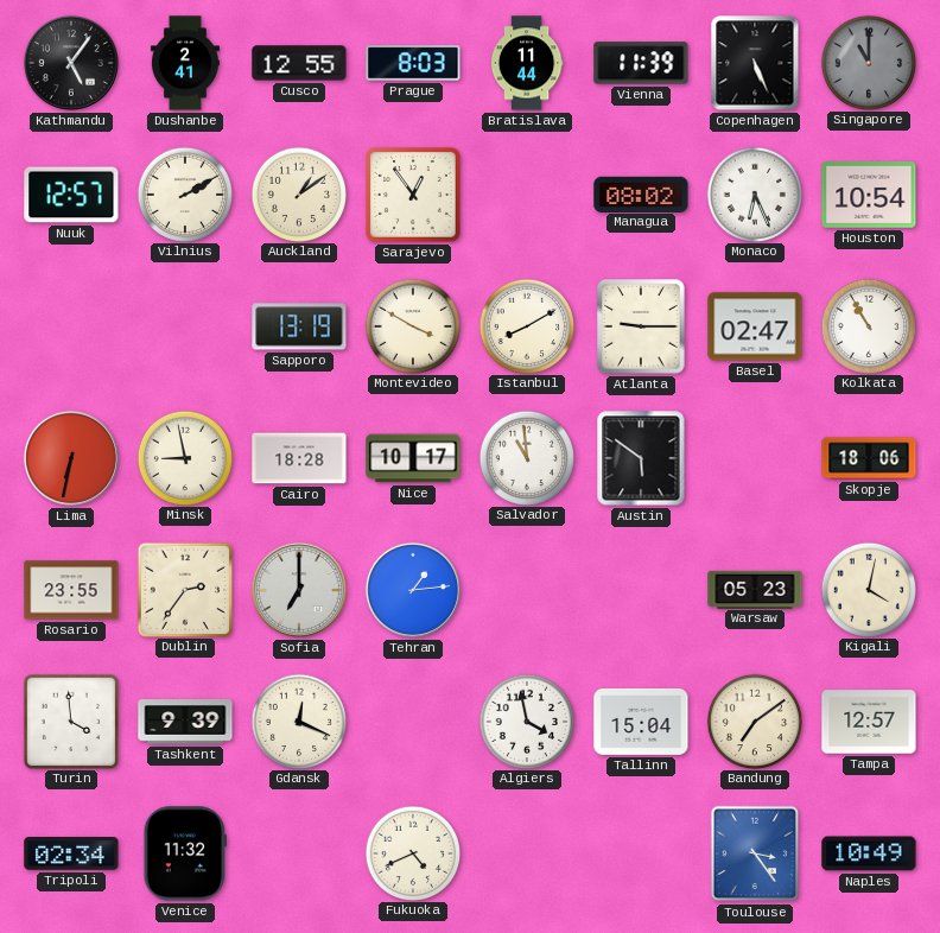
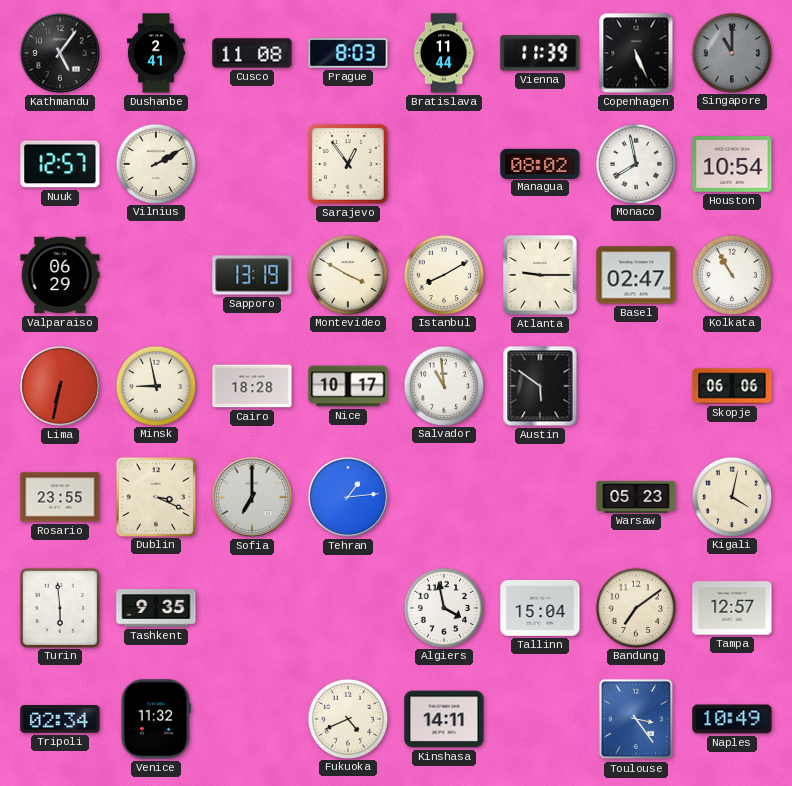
Cusco: 12:55 -> 11:08
Auckland: 1:09 -> none
Monaco: 6:26 -> 7:58
Valparaiso: none -> 06:29
Skopje: 18:06 -> 06:06
Dublin: 2:36 -> 3:19
Turin: 3:59 -> 5:59
Tashkent: 9:39 -> 9:35
Gdansk: 12:19 -> none
Kinshasa: none -> 14:11
